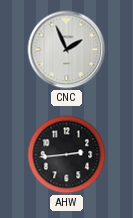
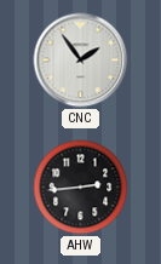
CNC: 1:56 -> 1:54
